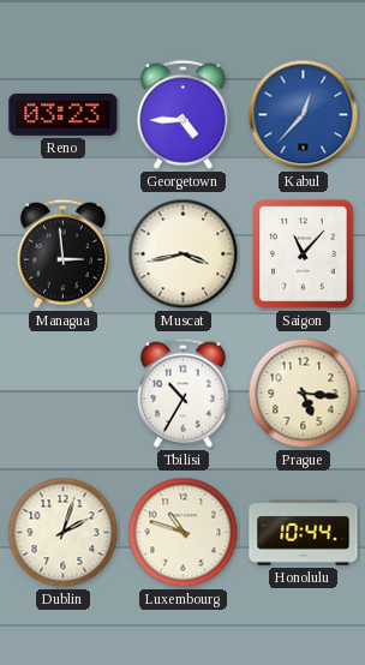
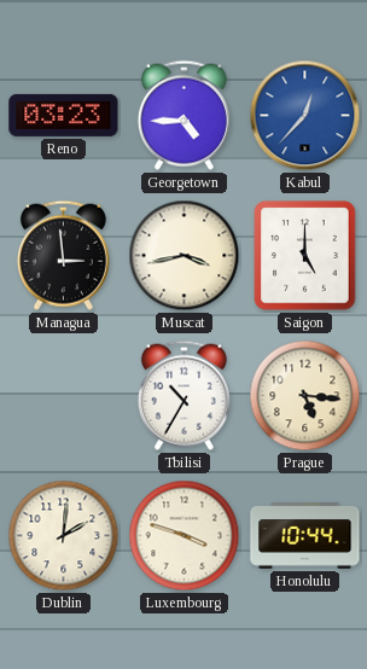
Saigon: 11:07 -> 5:00
Dublin: 2:03 -> 2:01
Luxembourg: 10:48 -> 3:48
